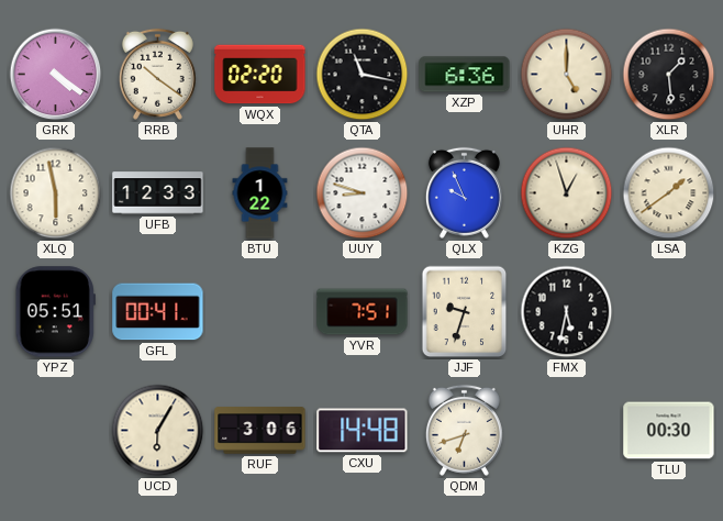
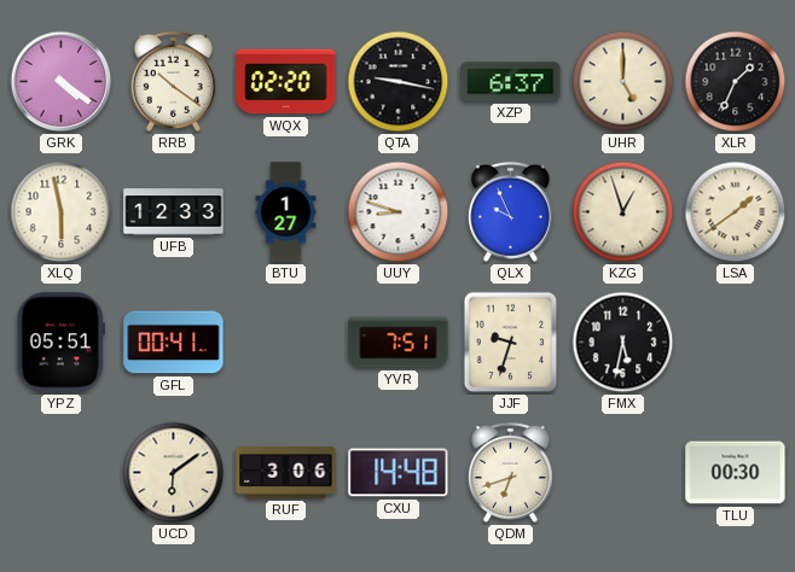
QTA: 11:17 -> 9:17
XZP: 6:36 -> 6:37
XLR: 1:29 -> 1:34
BTU: 1:22 -> 1:27
UCD: 6:05 -> 6:09
